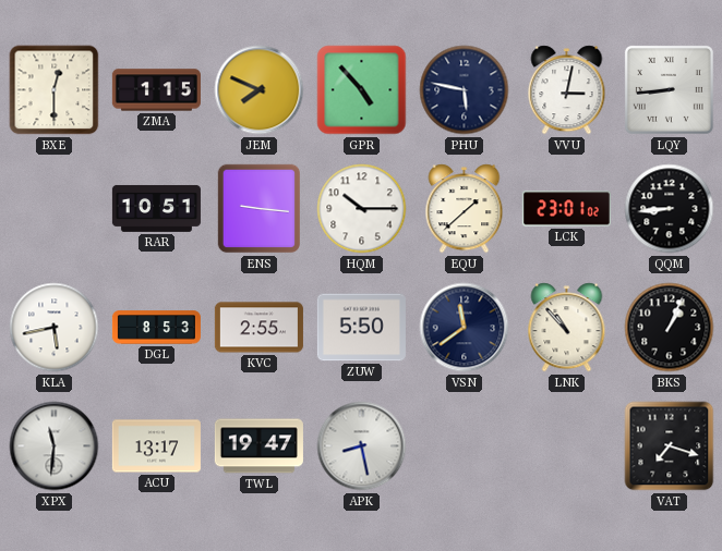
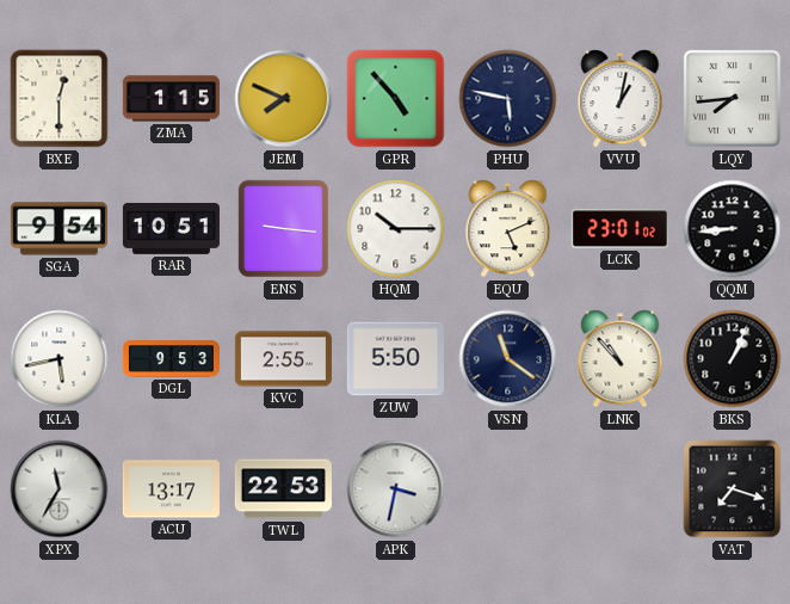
VVU: 3:02 -> 1:02
LQY: 8:44 -> 7:44
SGA: none -> 9:54
EQU: 1:38 -> 5:11
DGL: 8:53 -> 9:53
VSN: 11:39 -> 11:21
XPX: 11:31 -> 11:35
TWL: 19:47 -> 22:53
APK: 8:28 -> 3:32
